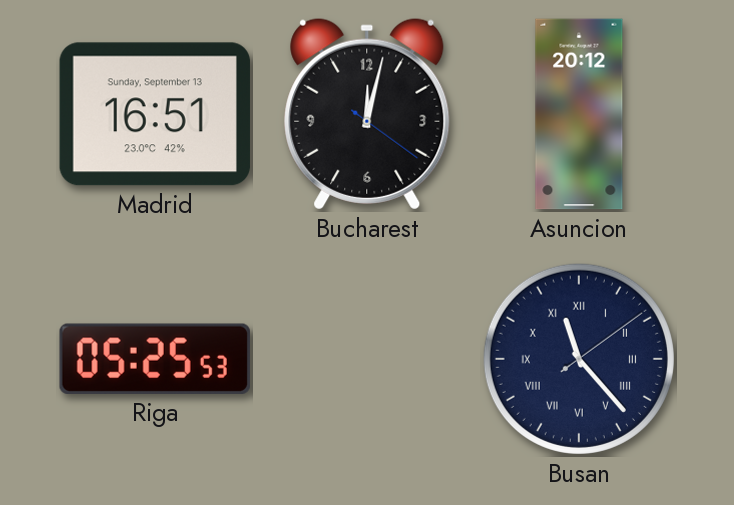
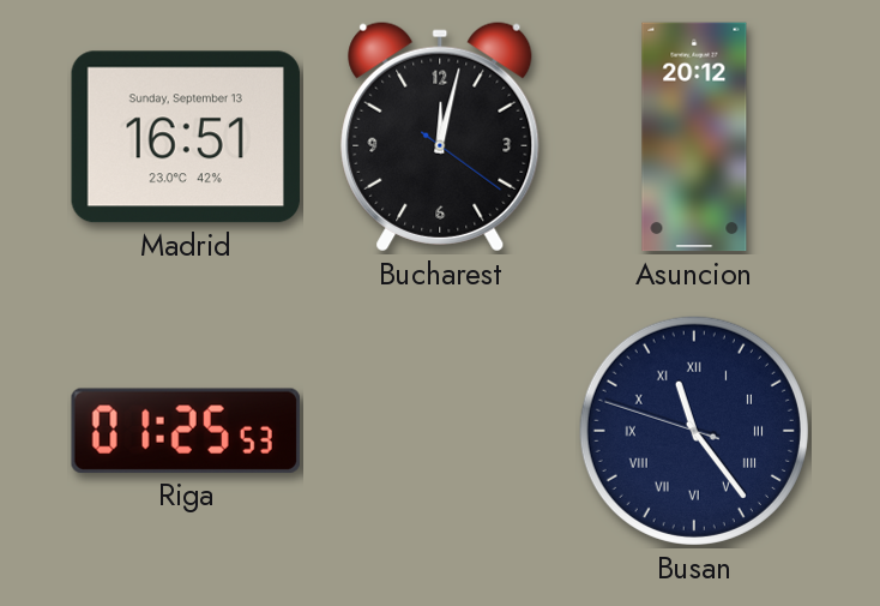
Riga: 05:25 -> 01:25
Busan: 11:23:09 -> 11:23:48
